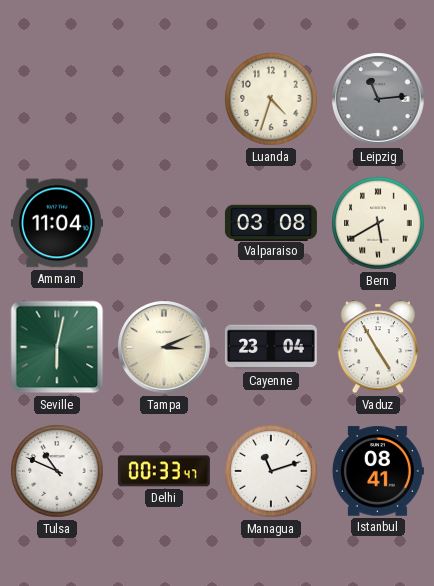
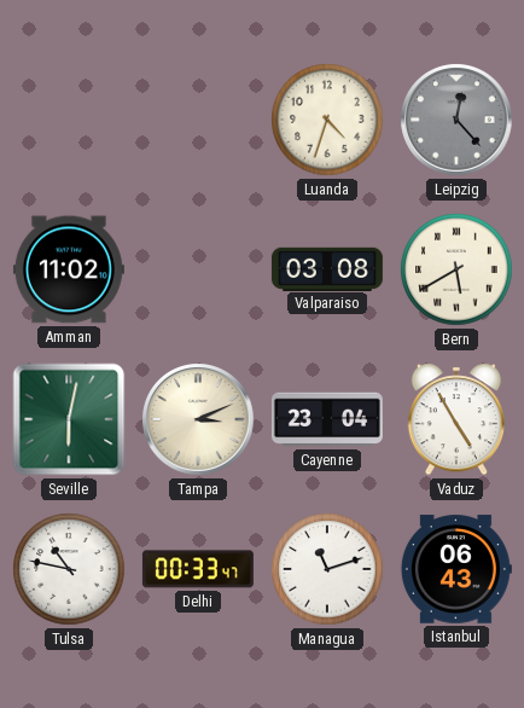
Leipzig: 11:14 -> 12:23
Amman: 11:04 -> 11:02
Tulsa: 10:49 -> 10:47
Istanbul: 08:41 -> 06:43
